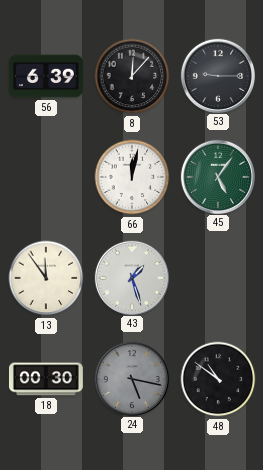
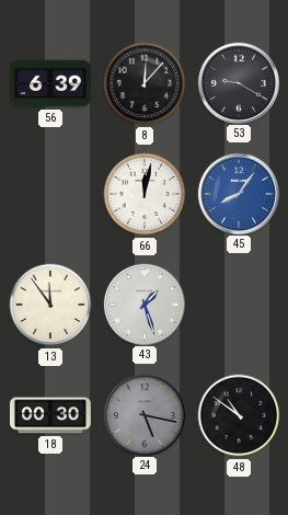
53: 9:15 -> 9:20
45: 5:06 -> 8:06
45 dial: green -> blue
